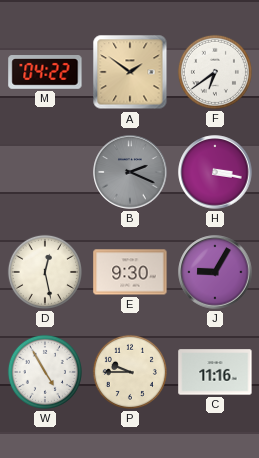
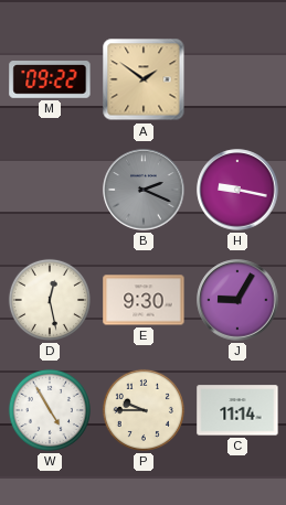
M: 04:22 -> 09:22
F: 6:39 -> none
H: 3:17 -> 9:17
C: 11:16 -> 11:14
